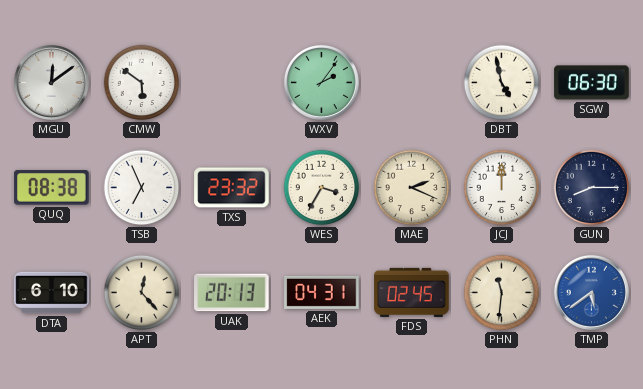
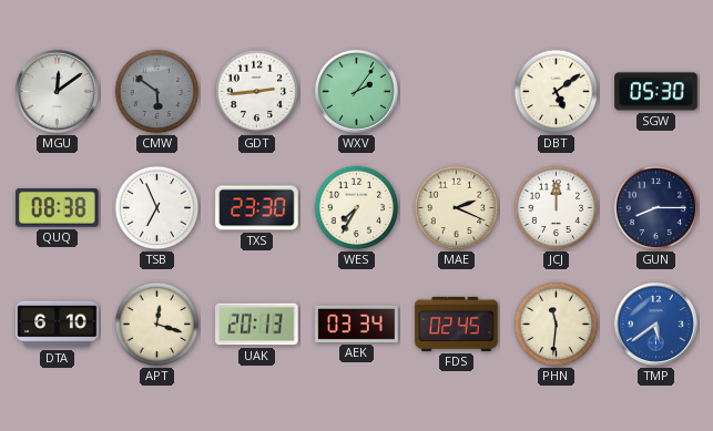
CMW dial: white -> grey
GDT: none -> 2:44
DBT: 4:58 -> 5:09
SGW: 06:30 -> 05:30
TXS: 23:32 -> 23:30
WES: 3:35 -> 7:35
APT: 12:23 -> 12:18
AEK: 04:31 -> 03:34
